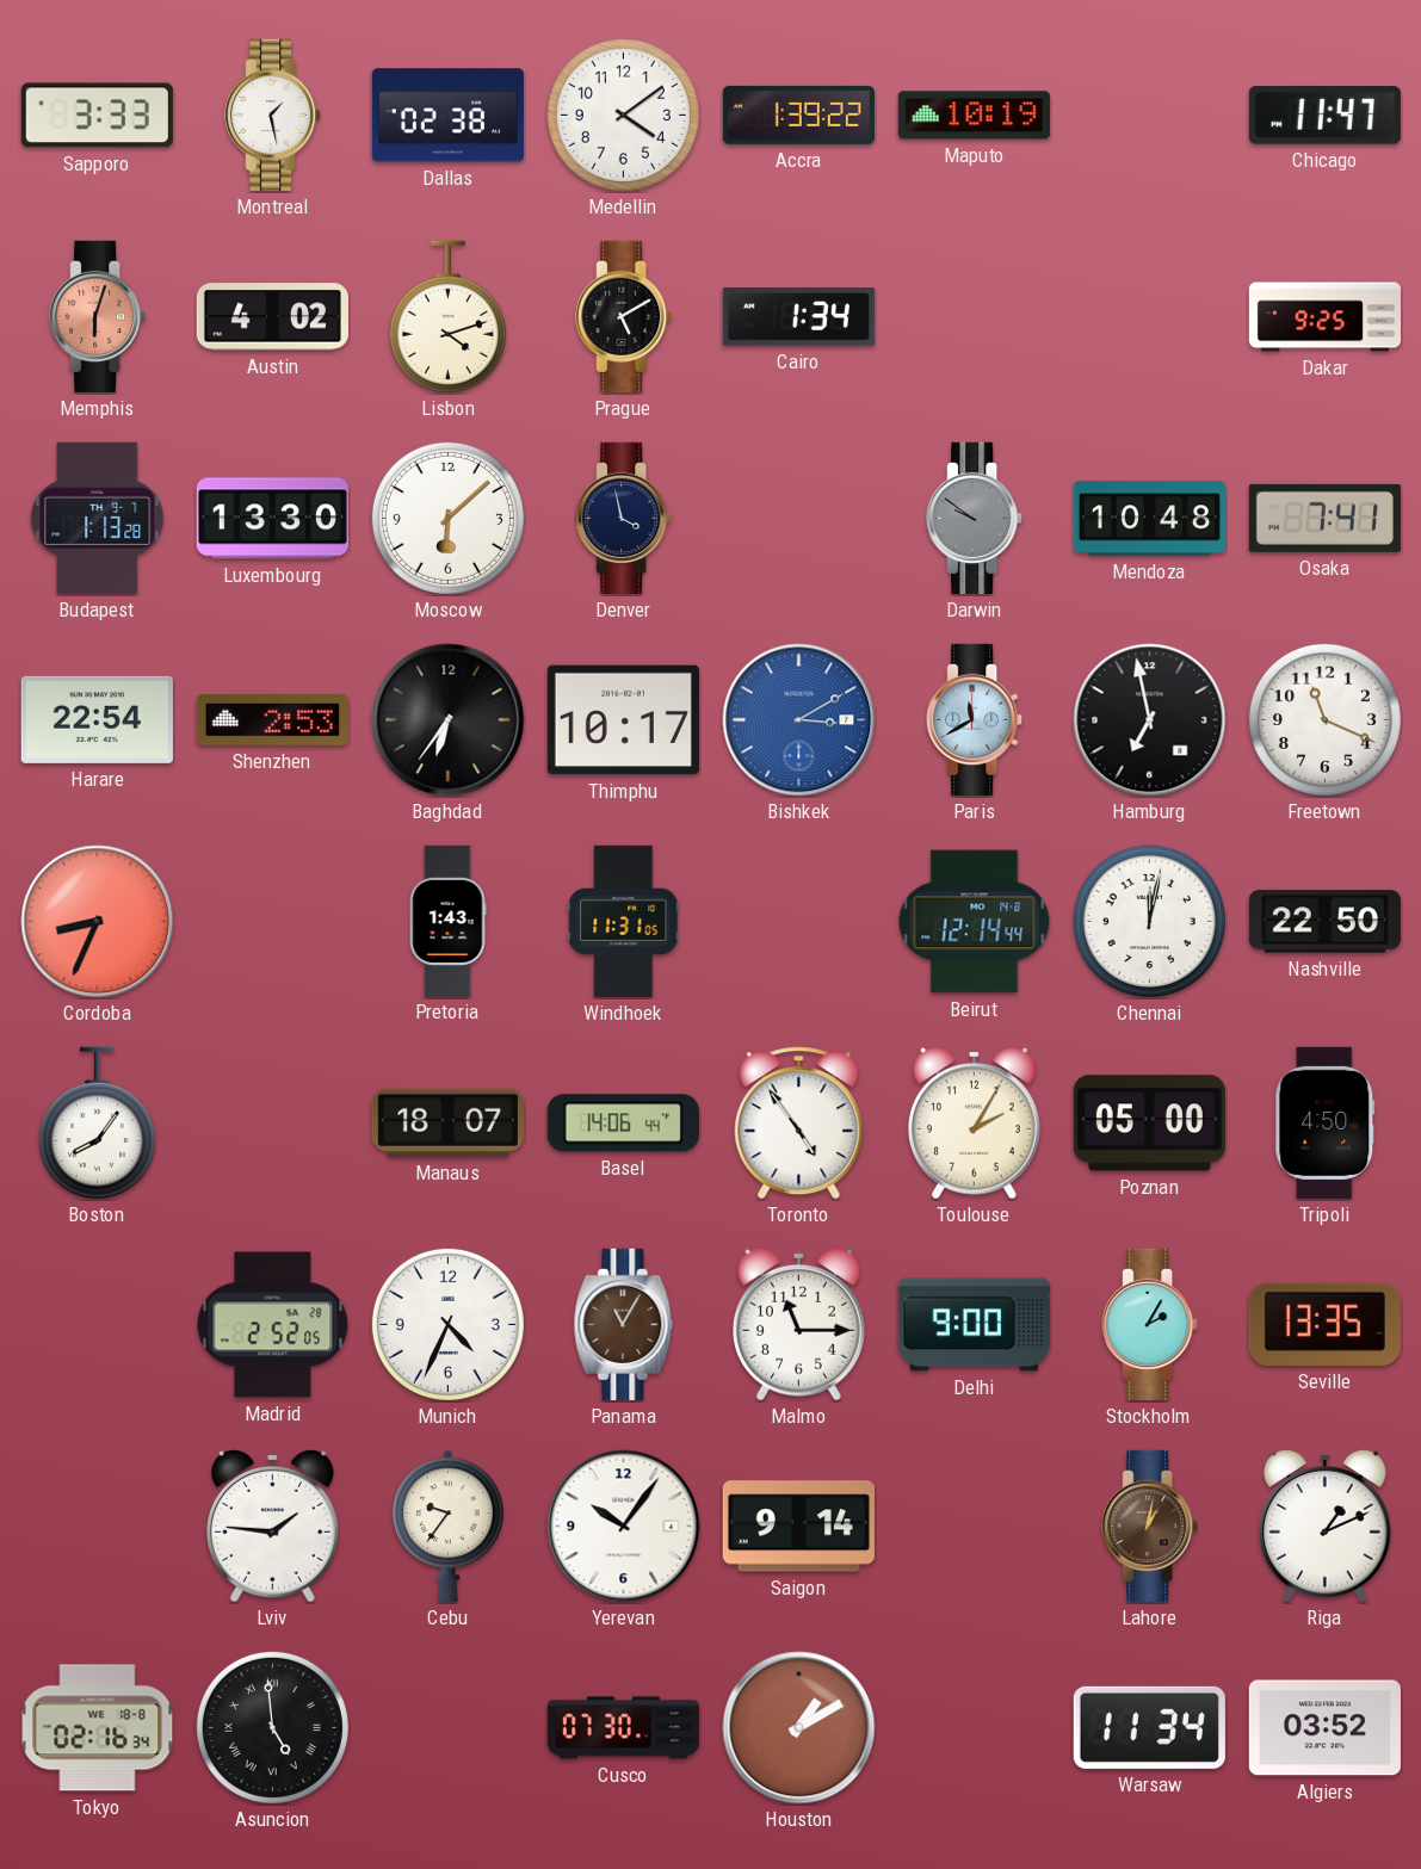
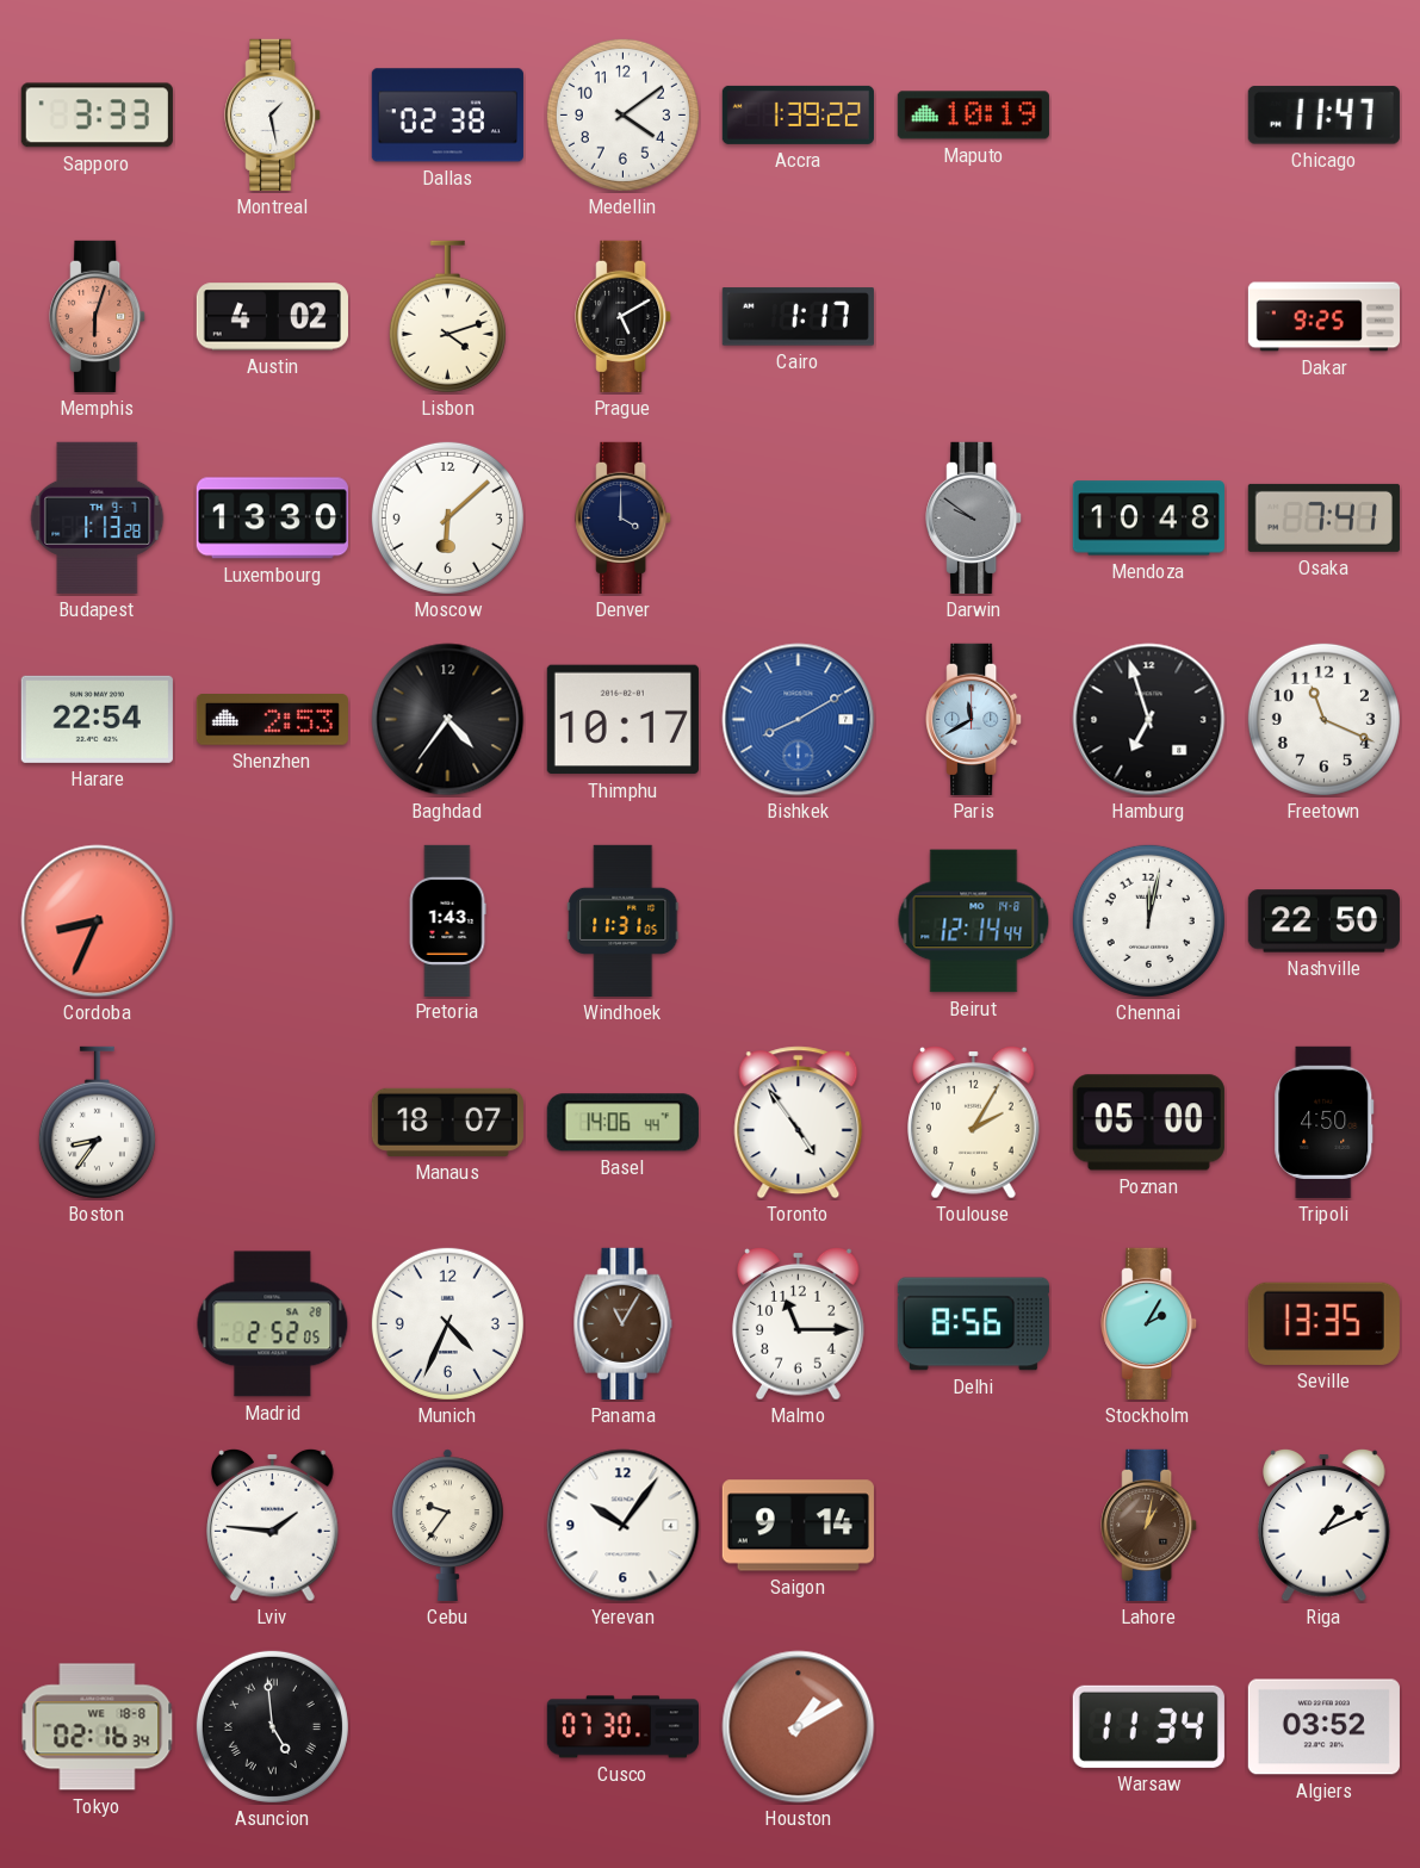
Cairo: 1:34 -> 1:17
Denver: 3:58 -> 4:00
Baghdad: 6:36 -> 4:36
Bishkek: 3:10 -> 8:10
Hamburg: 6:58 -> 6:57
Boston: 8:06 -> 8:36
Delhi: 9:00 -> 8:56
